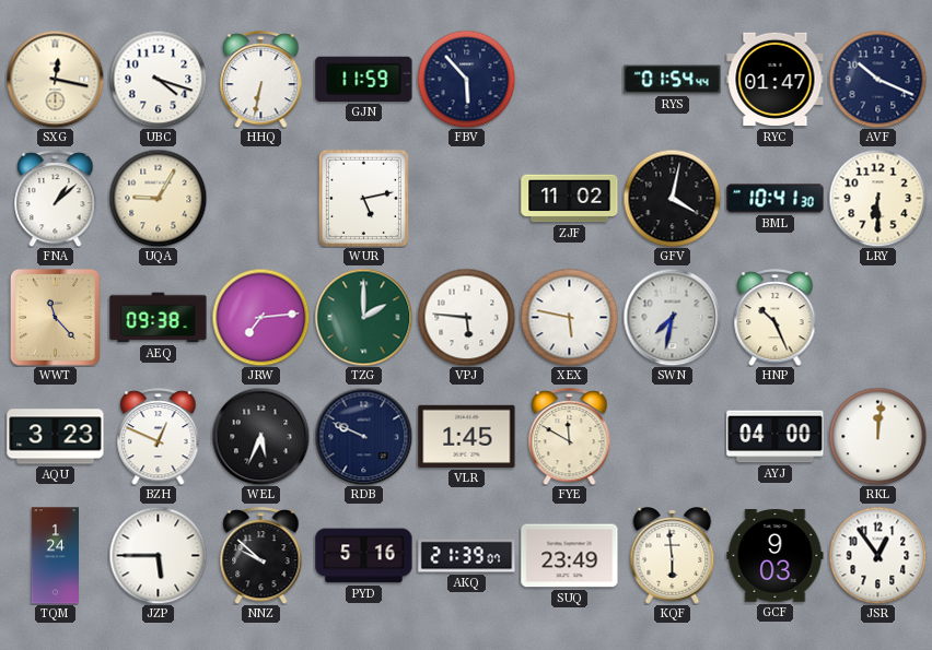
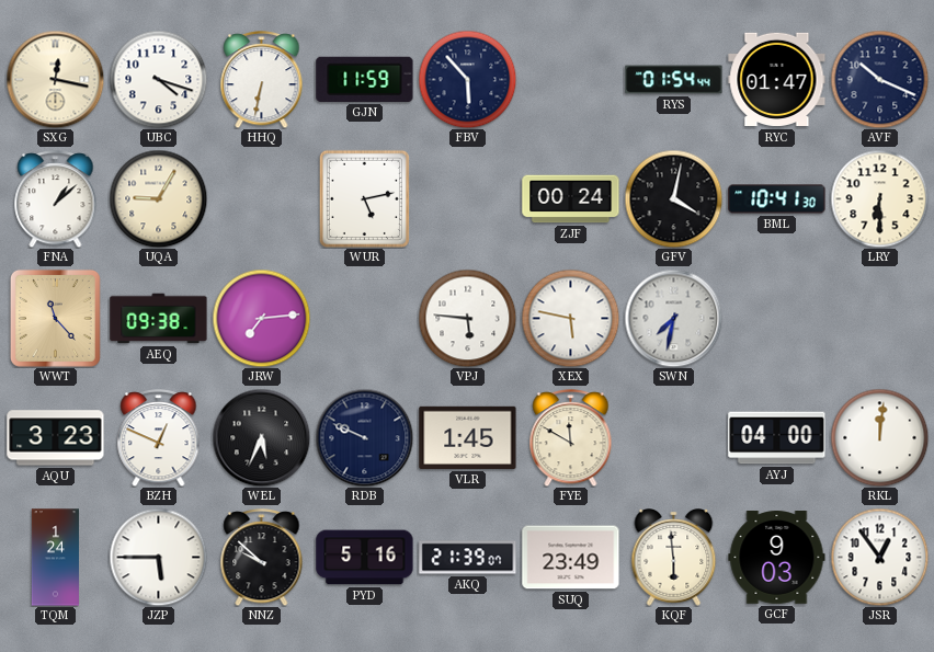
ZJF: 11:02 -> 00:24
TZG: 2:00 -> none
HNP: 10:26 -> none
